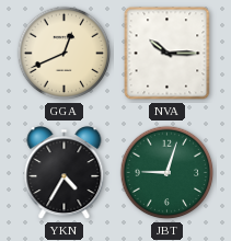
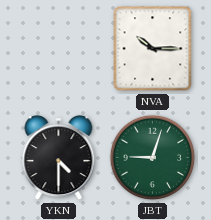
GGA: 12:41 -> none
YKN: 4:35 -> 4:30
